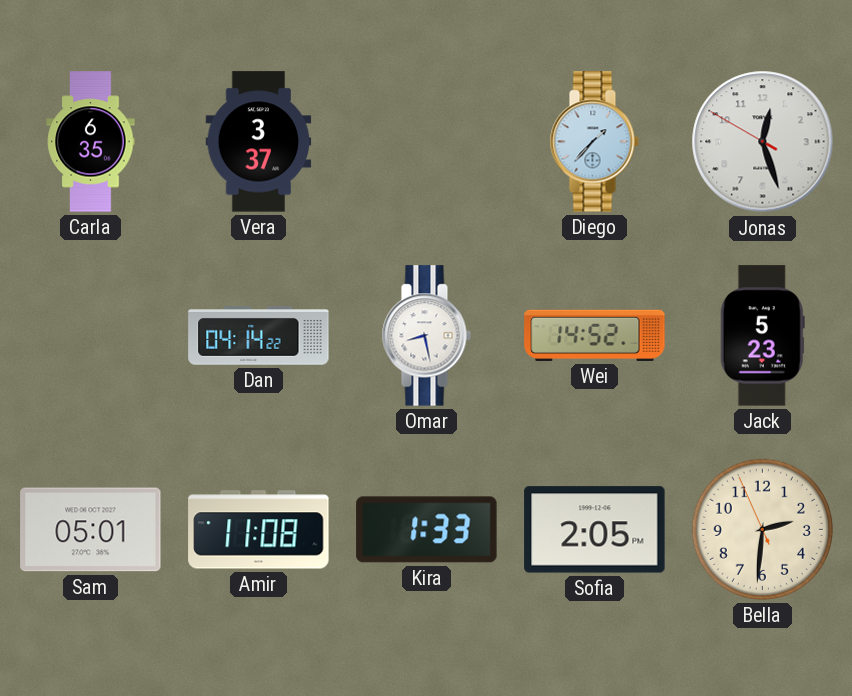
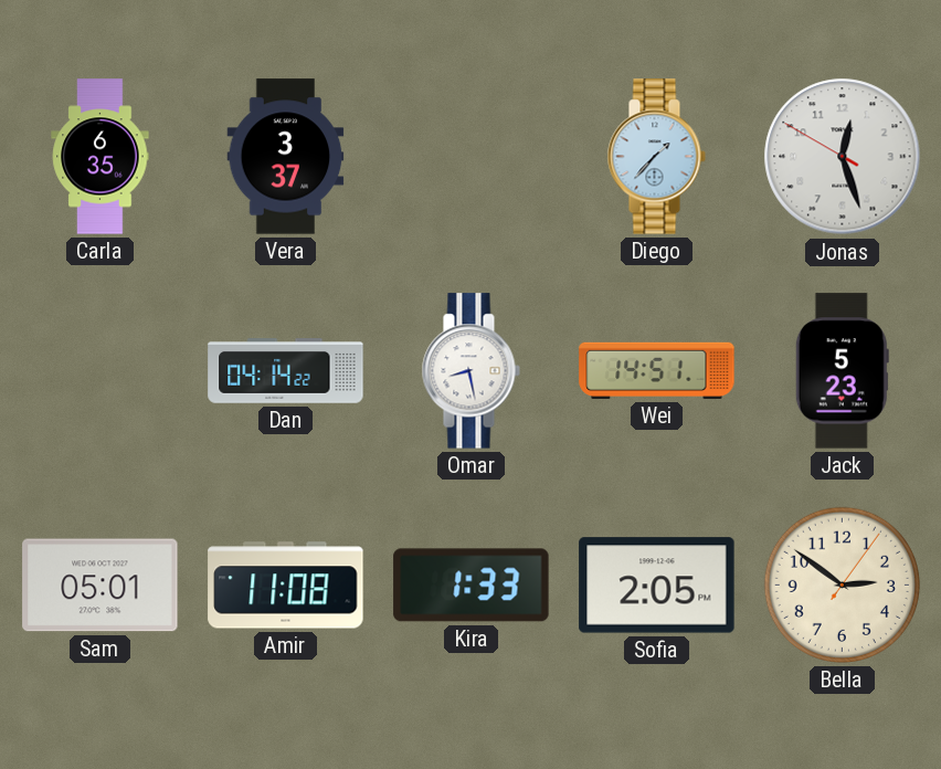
Wei: 14:52 -> 14:51
Bella: 2:30 -> 2:51
